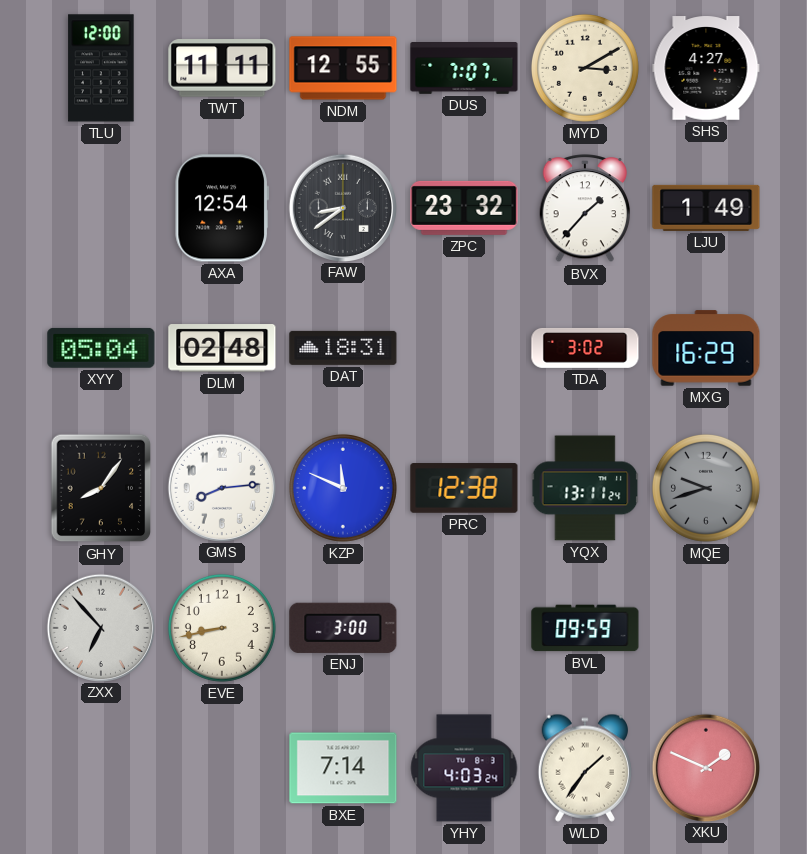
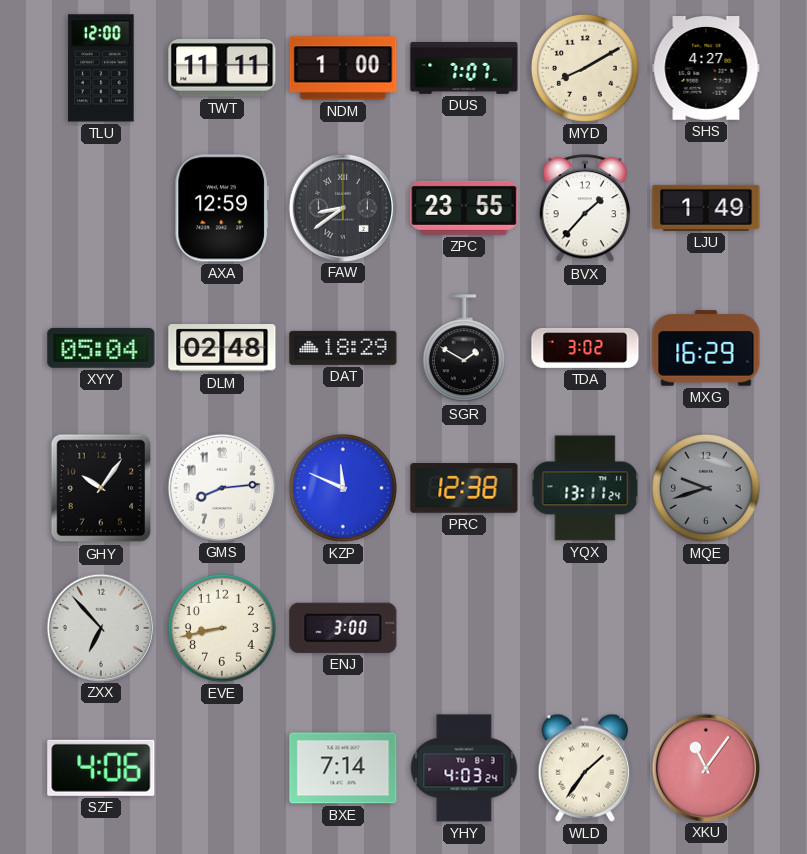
NDM: 12:55 -> 1:00
MYD: 3:10 -> 8:10
AXA: 12:54 -> 12:59
ZPC: 23:32 -> 23:55
DAT: 18:31 -> 18:29
SGR: none -> 1:50
GHY: 8:06 -> 10:06
BVL: 09:59 -> none
SZF: none -> 4:06
XKU: 1:49 -> 11:06
